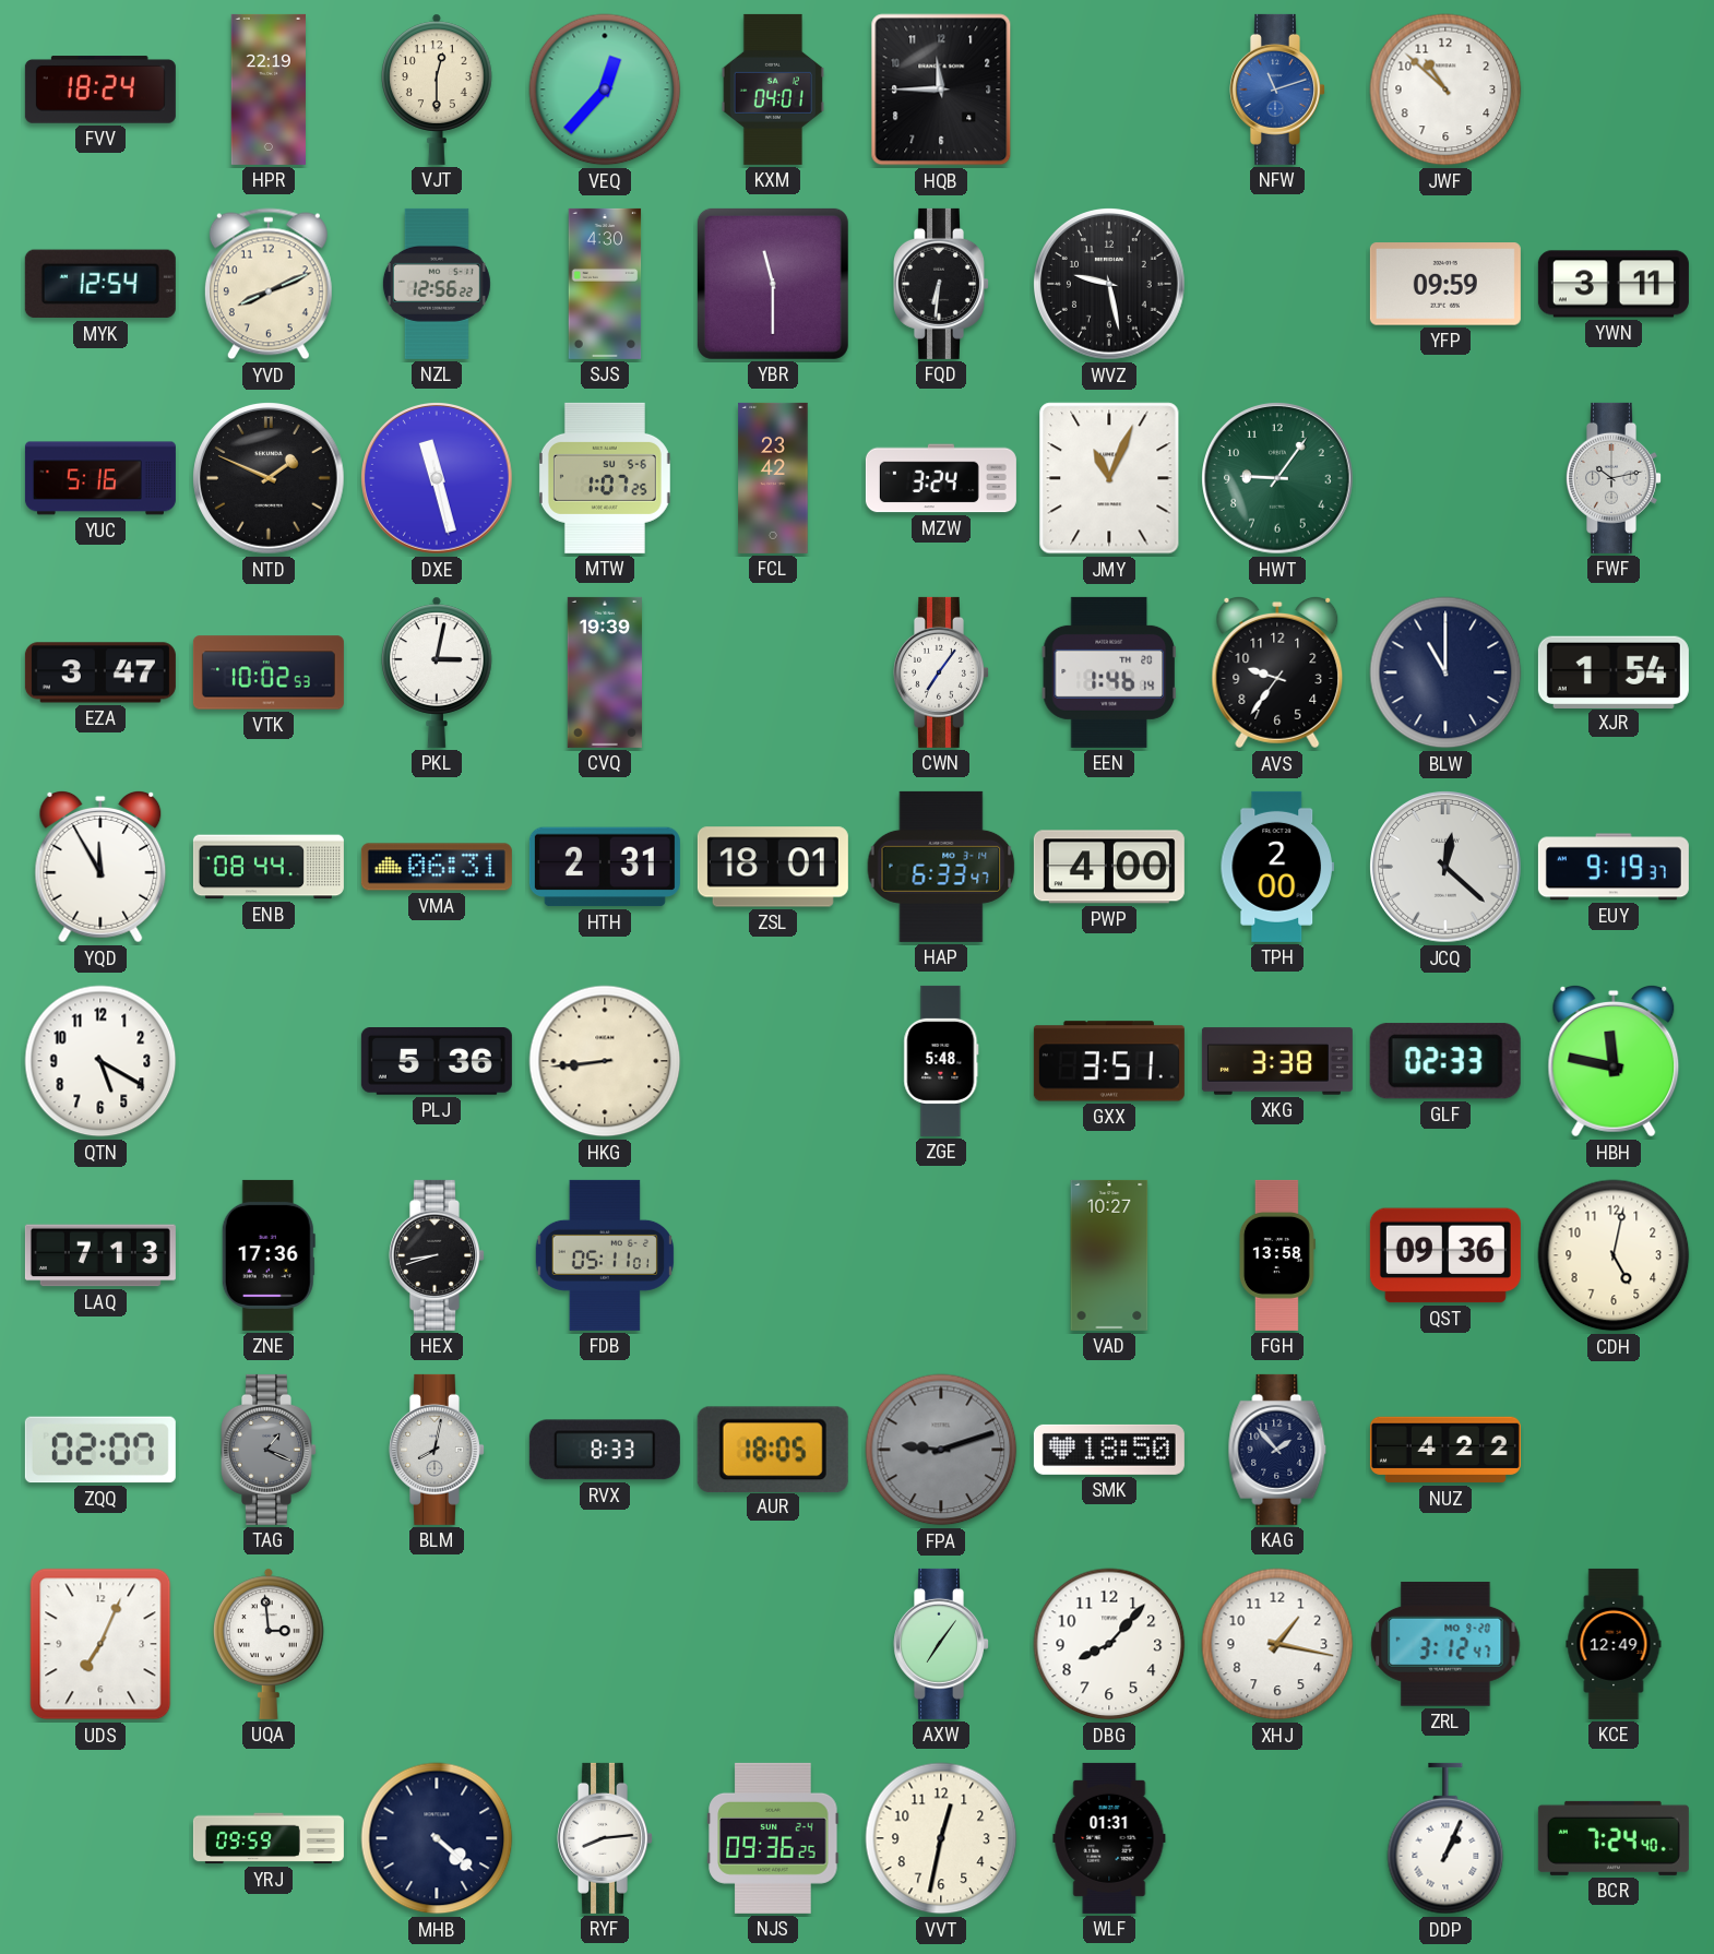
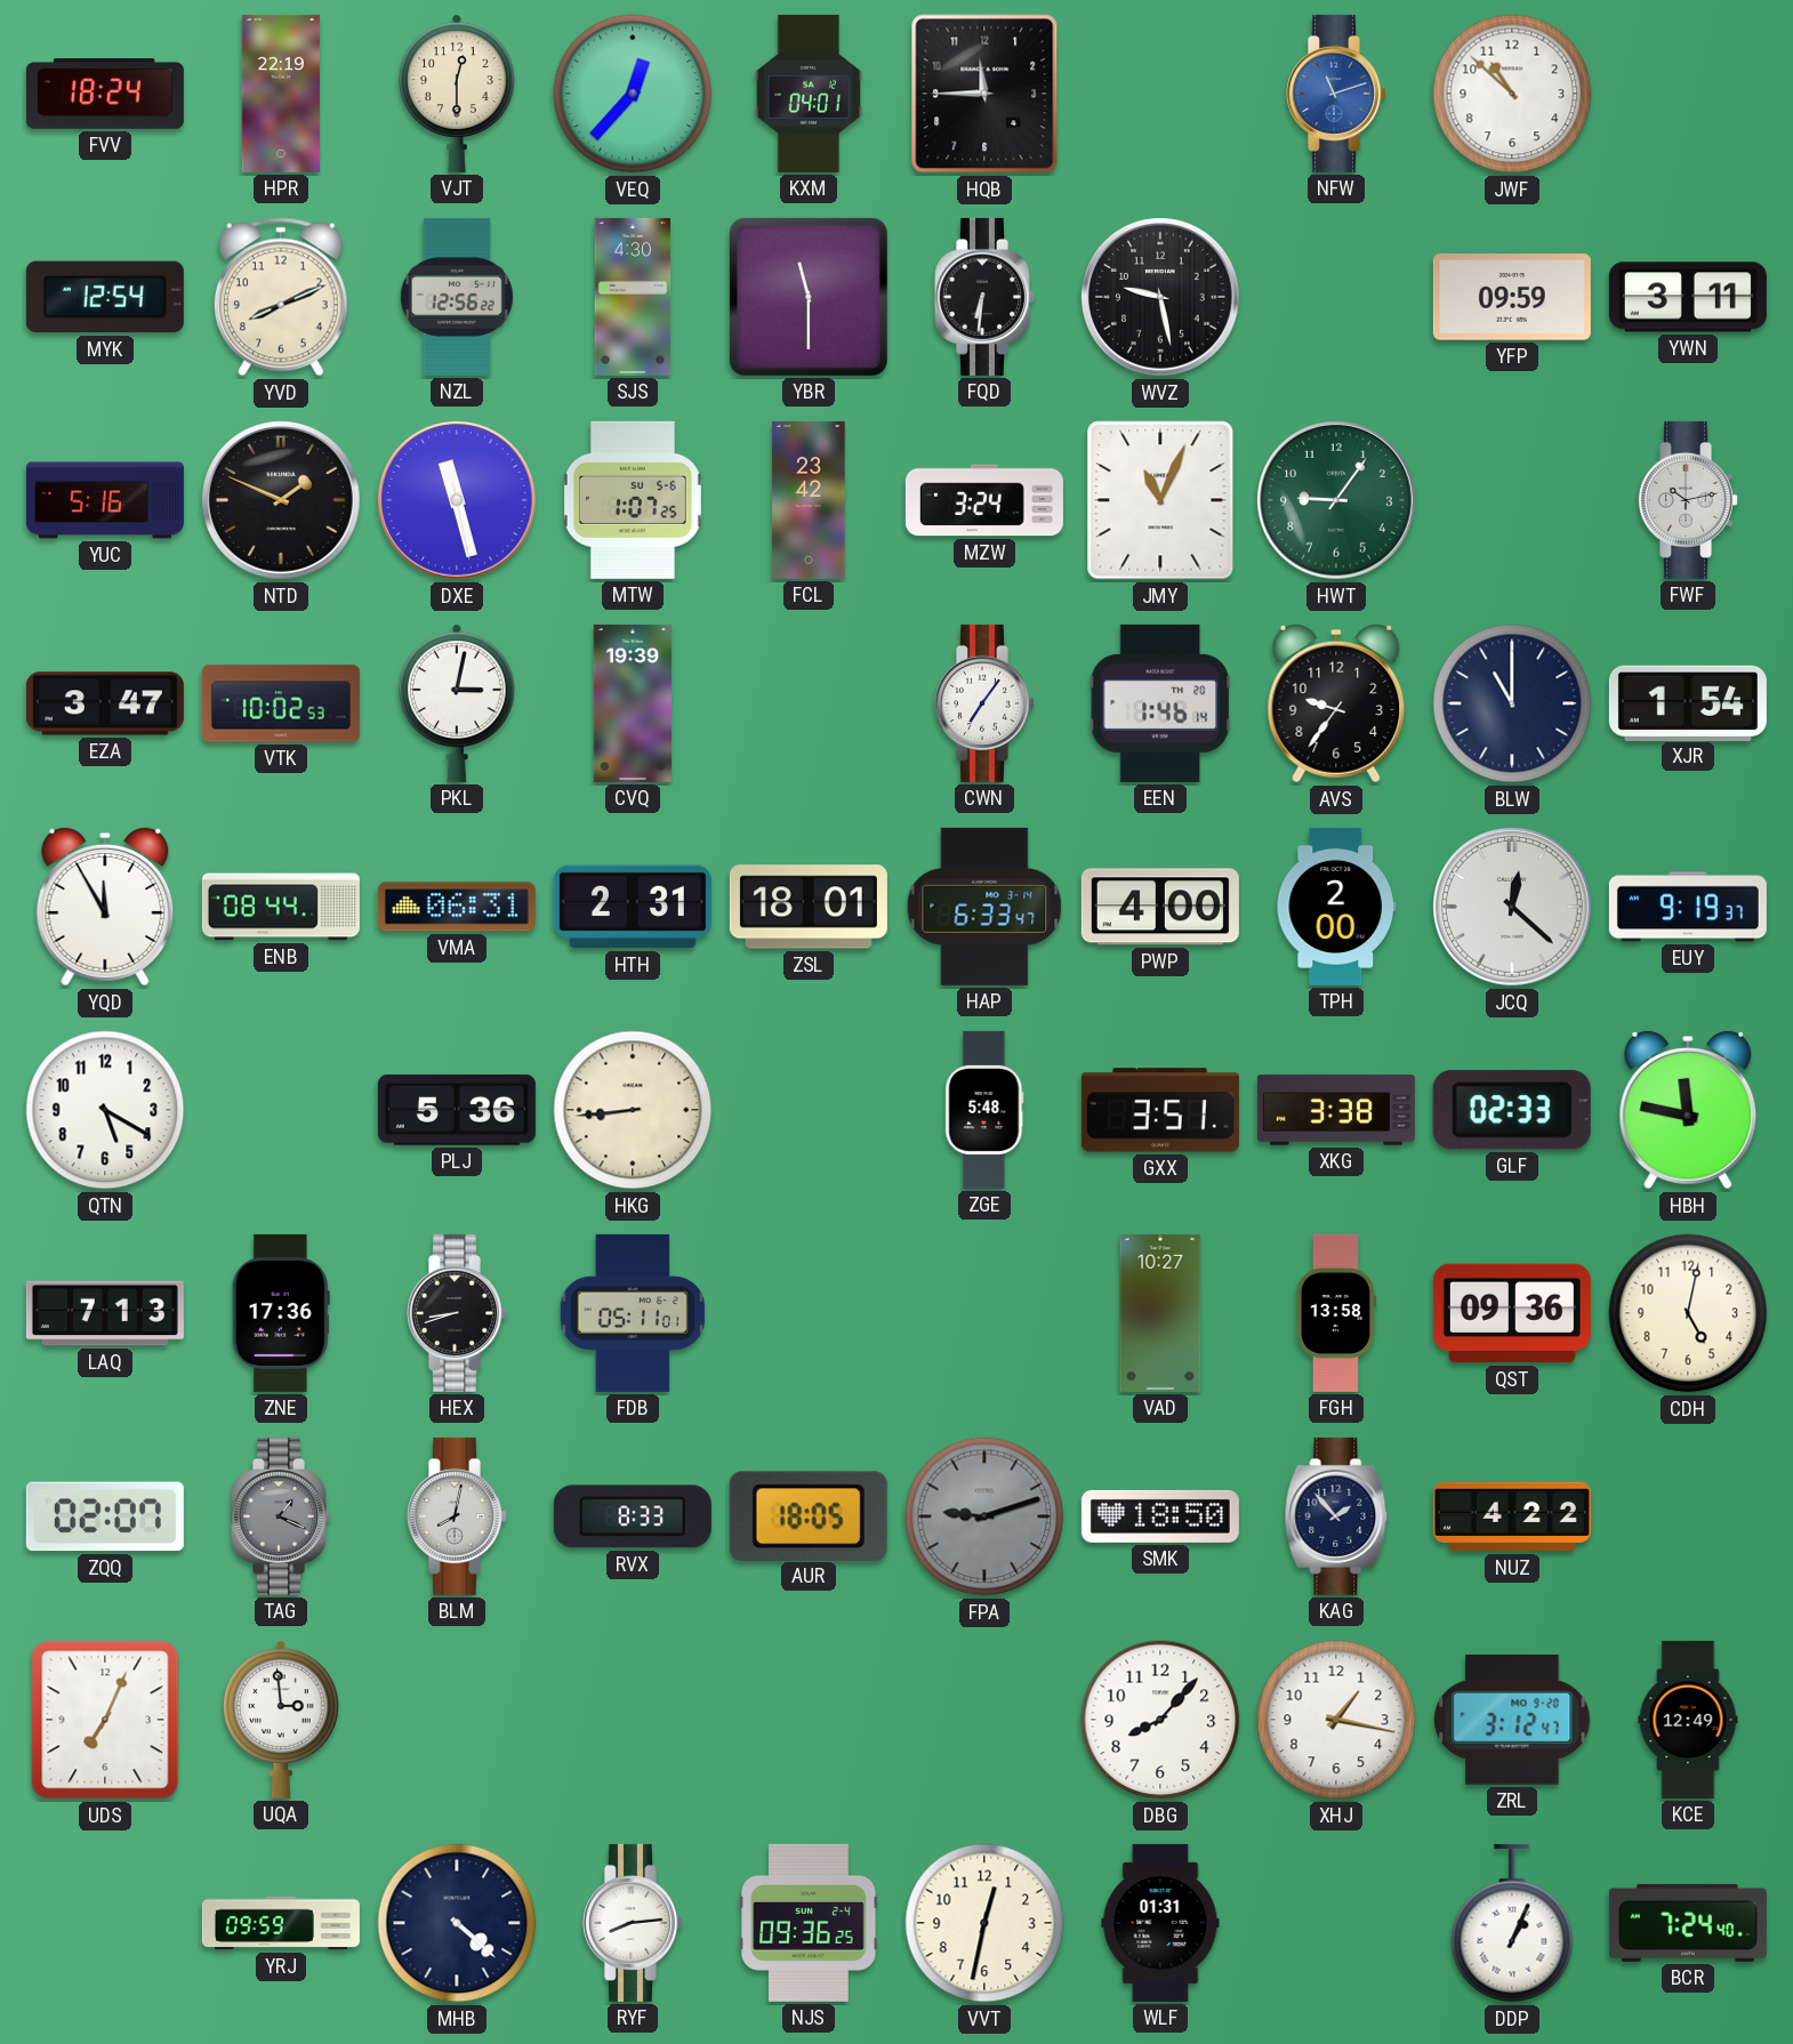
AXW: 7:06 -> none
